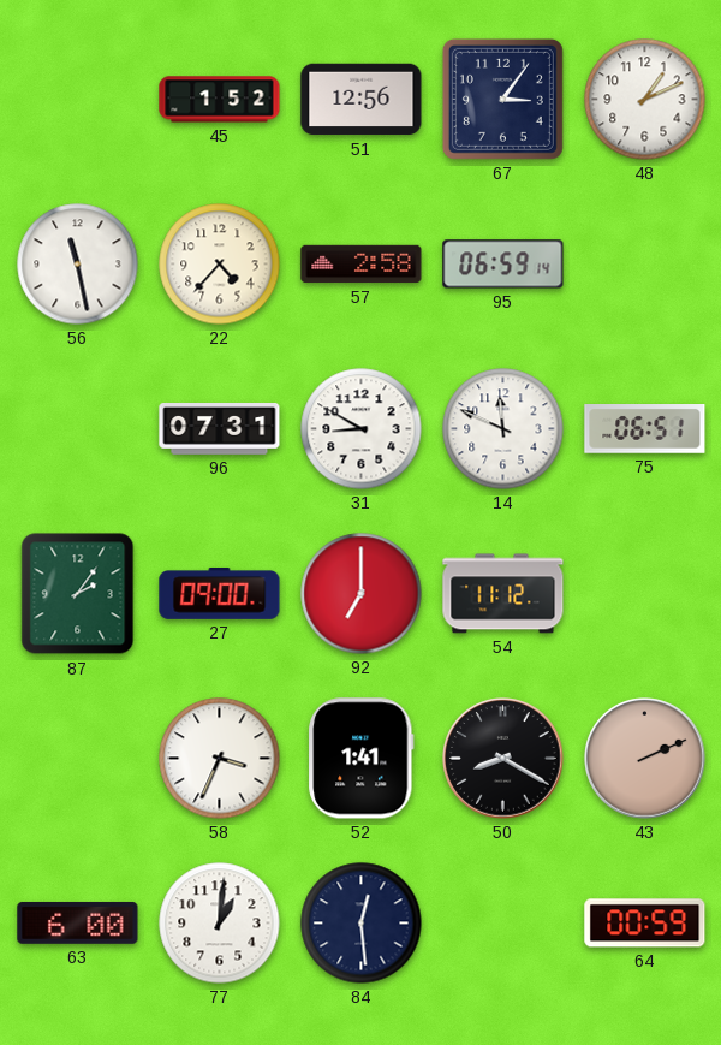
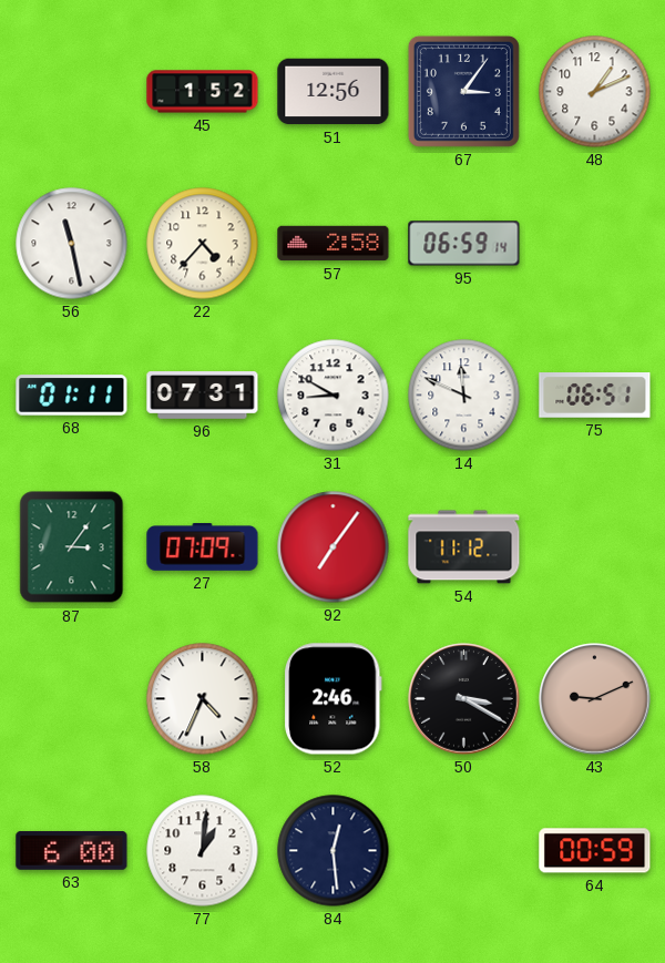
68: none -> 01:11
87: 2:06 -> 3:06
27: 09:00 -> 07:09
92: 7:00 -> 7:06
58: 3:34 -> 4:34
52: 1:41 -> 2:46
50: 8:20 -> 3:20
43: 2:11 -> 9:11
